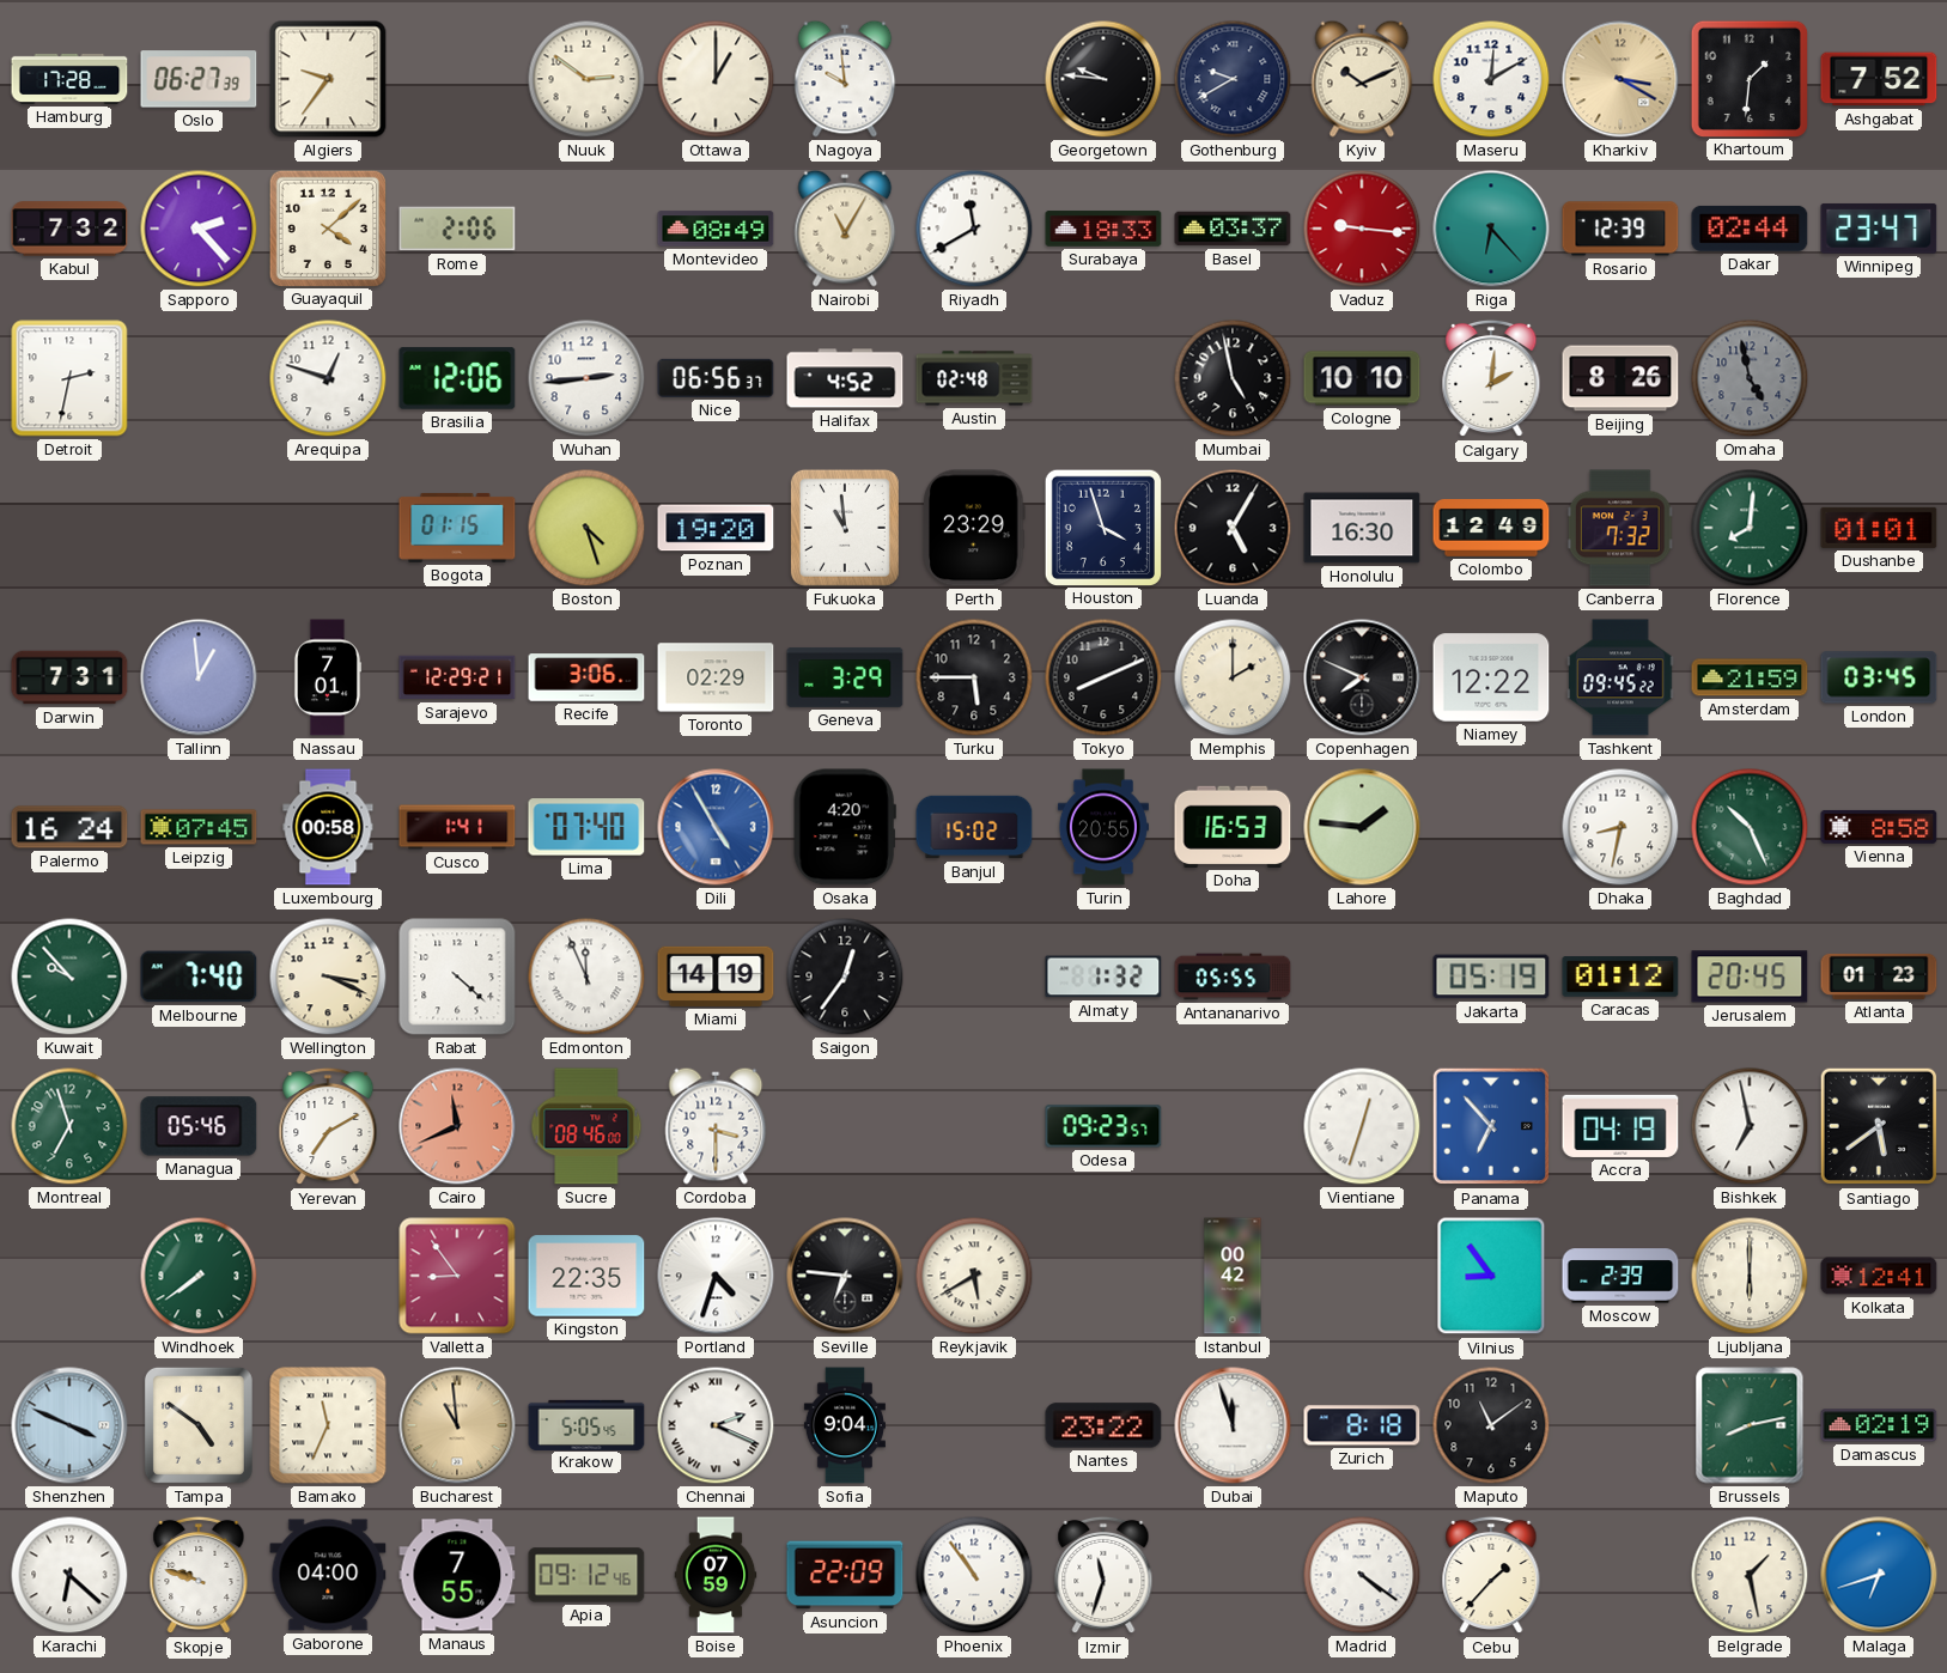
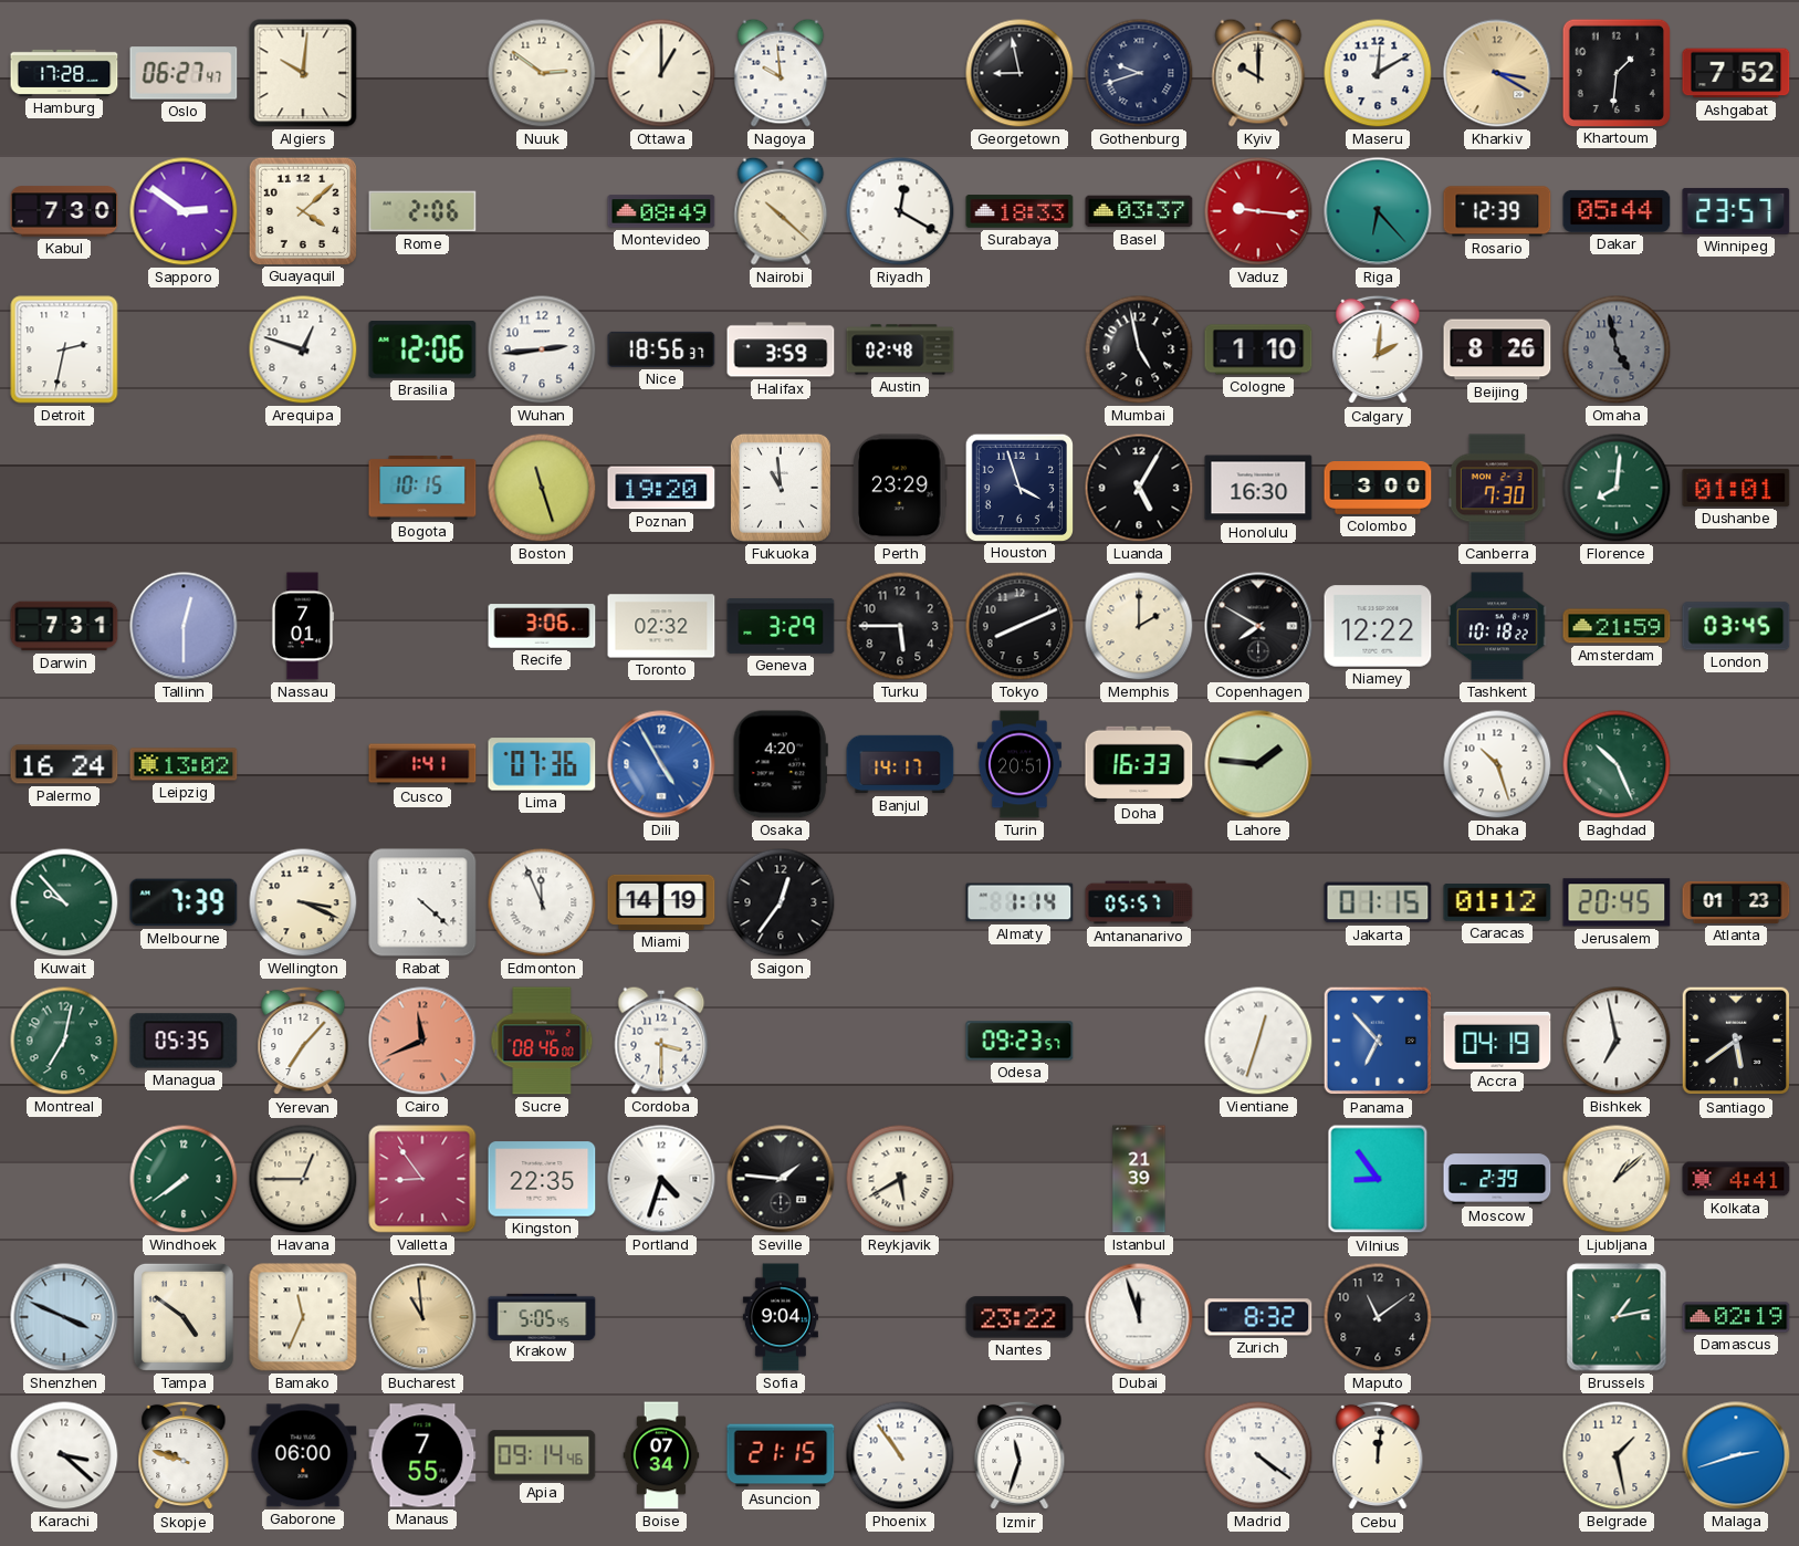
Oslo: 06:27:39 -> 06:27:47
Algiers: 9:36 -> 10:01
Georgetown: 9:46 -> 8:58
Gothenburg: 9:40 -> 9:42
Kyiv: 10:11 -> 10:00
Kabul: 7:32 -> 7:30
Sapporo: 2:23 -> 2:51
Nairobi: 11:05 -> 10:22
Riyadh: 11:40 -> 12:20
Dakar: 02:44 -> 05:44
Winnipeg: 23:47 -> 23:57
Nice: 06:56 -> 18:56
Halifax: 4:52 -> 3:59
Cologne: 10:10 -> 1:10
Bogota: 01:15 -> 10:15
Boston: 4:27 -> 11:27
Colombo: 12:49 -> 3:00
Canberra: 7:32 -> 7:30
Tallinn: 12:59 -> 12:30
Sarajevo: 12:29 -> none
Toronto: 02:29 -> 02:32
Copenhagen: 7:49 -> 7:50
Tashkent: 09:45 -> 10:18
Leipzig: 07:45 -> 13:02
Luxembourg: 00:58 -> none
Lima: 07:40 -> 07:36
Banjul: 15:02 -> 14:17
Turin: 20:55 -> 20:51
Doha: 16:53 -> 16:33
Dhaka: 8:32 -> 10:27
Vienna: 8:58 -> none
Melbourne: 7:40 -> 7:39
Almaty: 1:32 -> 1:14
Antananarivo: 05:55 -> 05:57
Jakarta: 05:19 -> 01:15
Montreal: 6:57 -> 7:02
Managua: 05:46 -> 05:35
Yerevan: 7:10 -> 7:07
Havana: none -> 12:45
Seville: 6:46 -> 1:46
Istanbul: 00:42 -> 21:39
Ljubljana: 6:00 -> 1:08
Kolkata: 12:41 -> 4:41
Chennai: 2:19 -> none
Zurich: 8:18 -> 8:32
Brussels: 8:13 -> 1:13
Karachi: 6:22 -> 3:22
Gaborone: 04:00 -> 06:00
Apia: 09:12 -> 09:14
Boise: 07:59 -> 07:34
Asuncion: 22:09 -> 21:15
Cebu: 1:37 -> 12:01
Malaga: 6:42 -> 2:42
